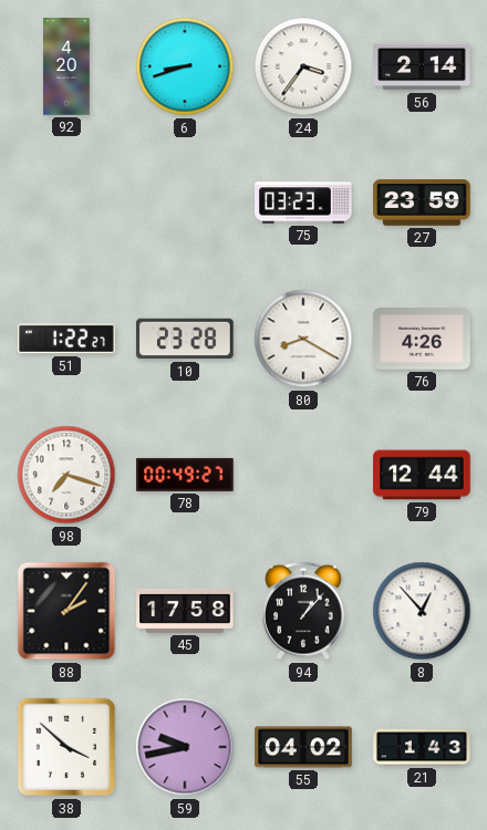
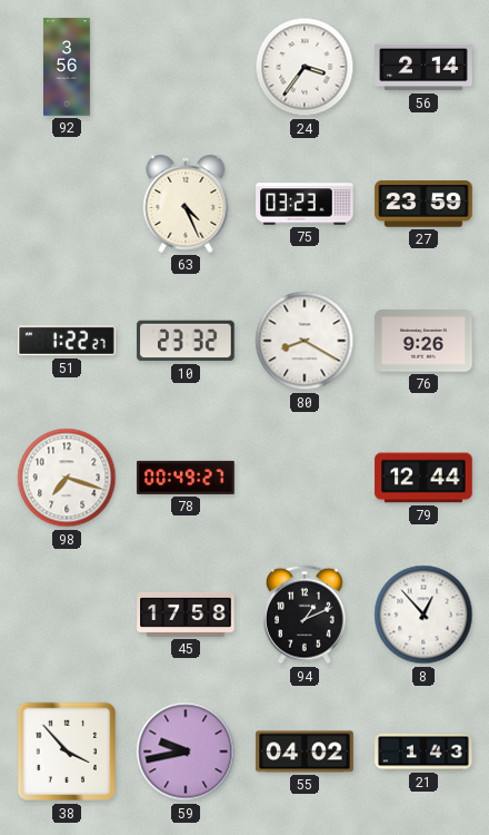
92: 4:20 -> 3:56
6: 8:42 -> none
63: none -> 4:26
10: 23:28 -> 23:32
76: 4:26 -> 9:26
88: 2:06 -> none
94: 1:07 -> 1:11
38: 3:52 -> 3:53
